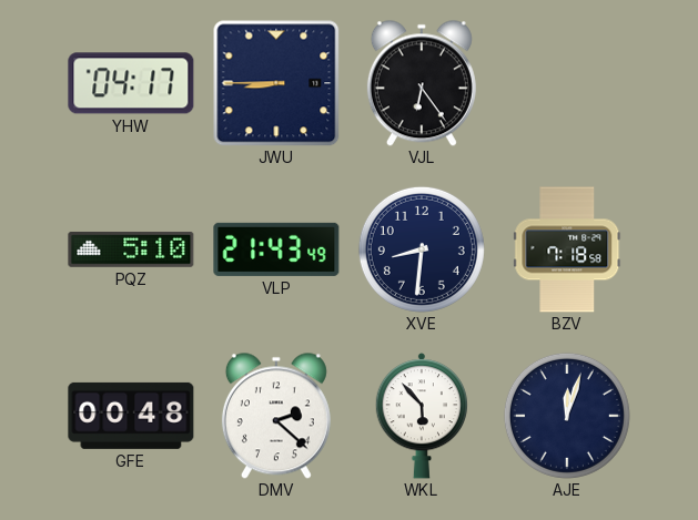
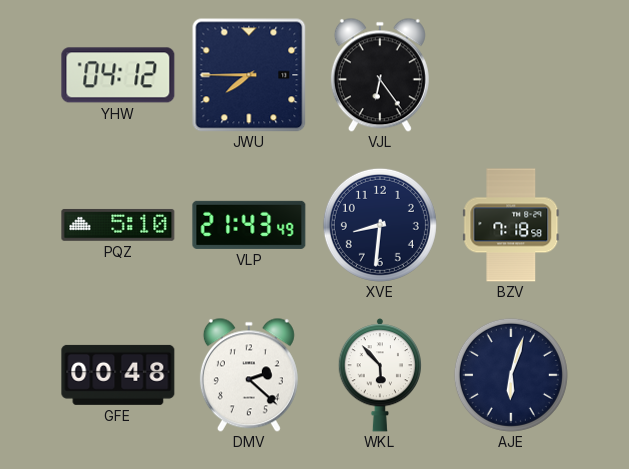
YHW: 04:17 -> 04:12
JWU: 8:45 -> 7:45
AJE: 12:03 -> 6:03
